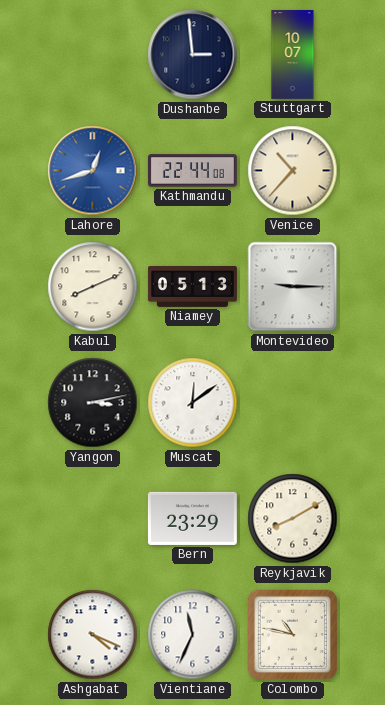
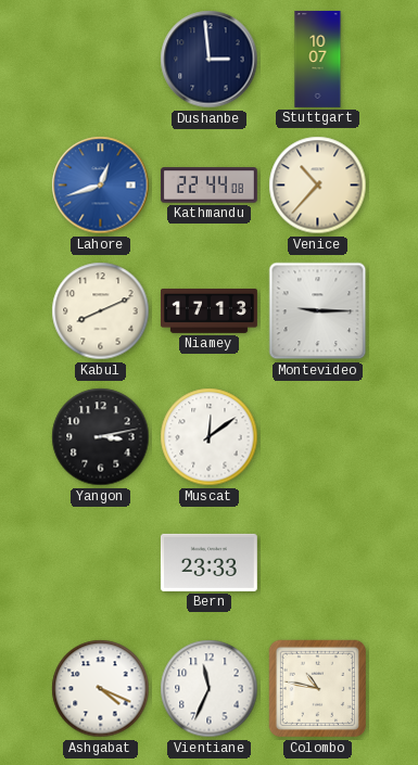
Niamey: 05:13 -> 17:13
Bern: 23:29 -> 23:33
Reykjavik: 8:10 -> none
